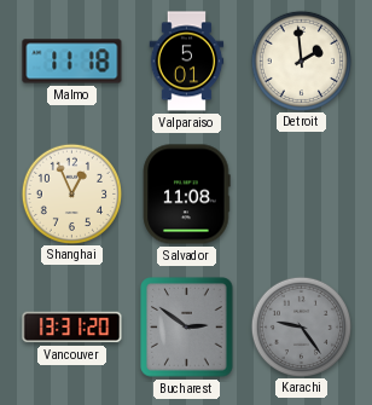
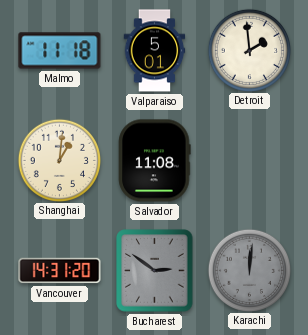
Shanghai: 12:56 -> 1:01
Vancouver: 13:31 -> 14:31
Karachi: 9:24 -> 12:01
